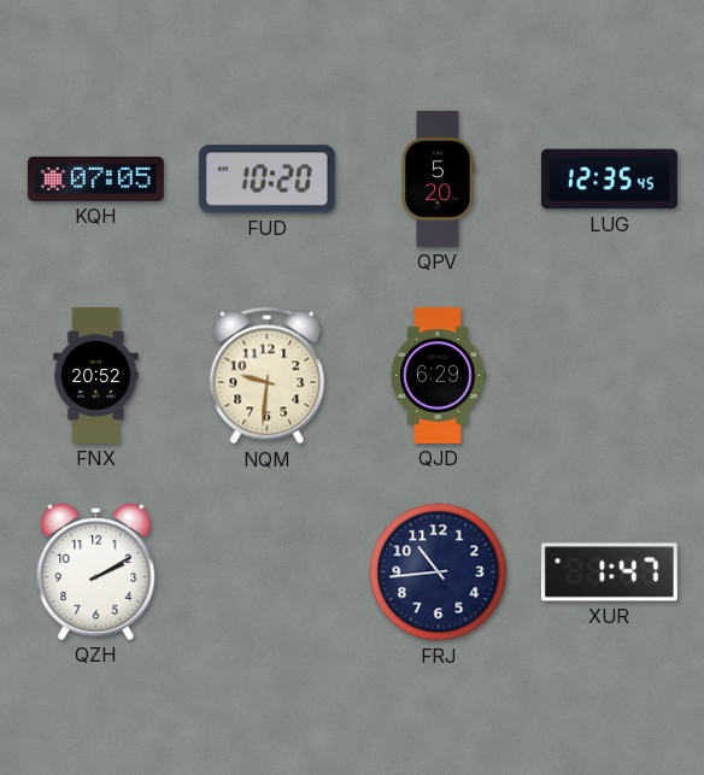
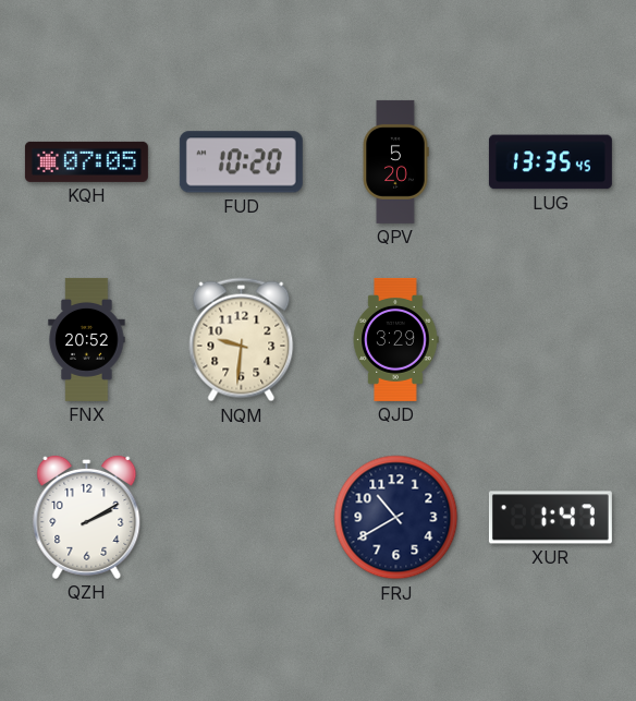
LUG: 12:35 -> 13:35
QJD: 6:29 -> 3:29
FRJ: 10:44 -> 10:40
